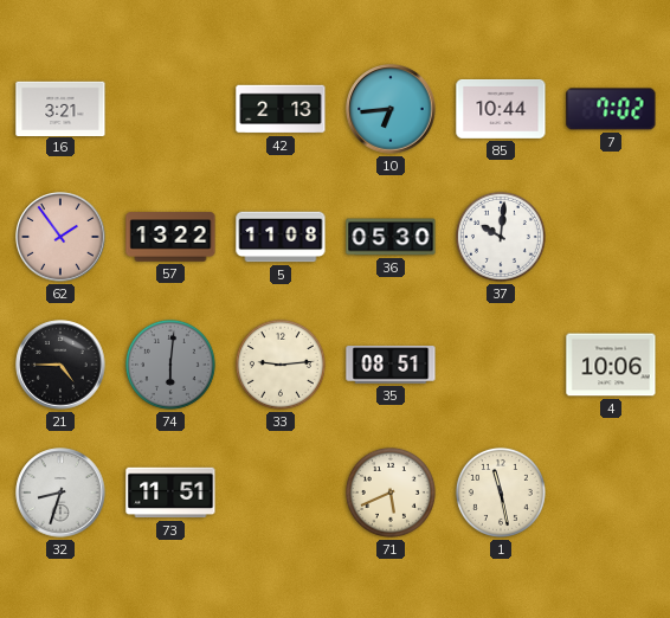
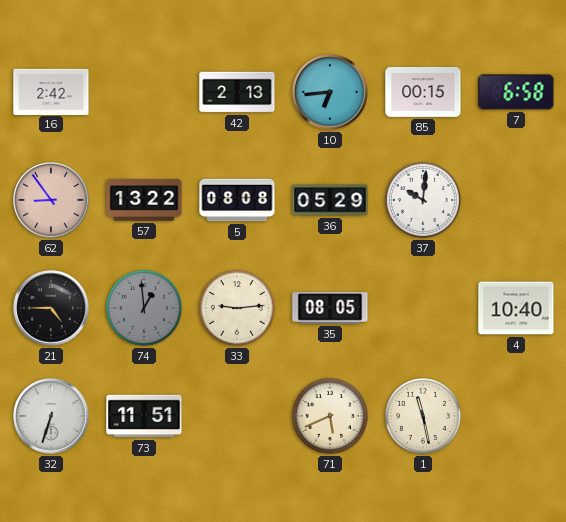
16: 3:21 -> 2:42
85: 10:44 -> 00:15
7: 7:02 -> 6:58
62: 1:54 -> 8:54
5: 11:08 -> 08:08
36: 05:30 -> 05:29
74: 6:01 -> 12:59
35: 08:51 -> 08:05
4: 10:06 -> 10:40
32: 8:33 -> 6:33
